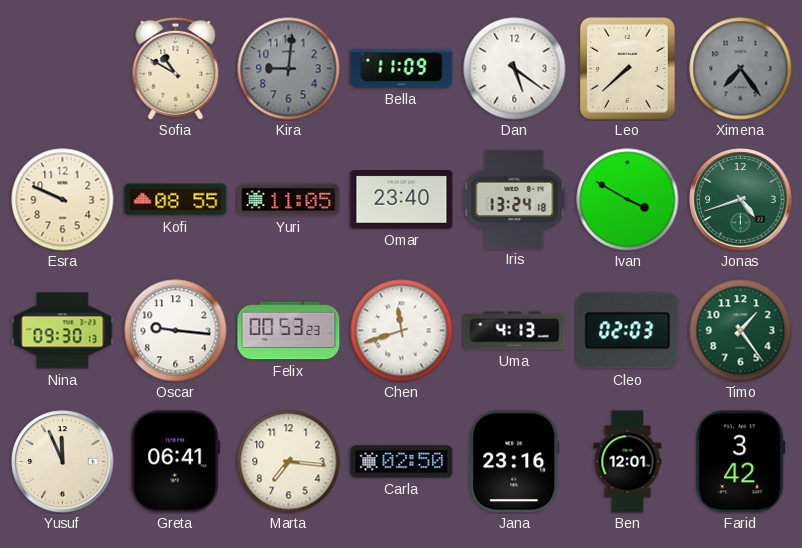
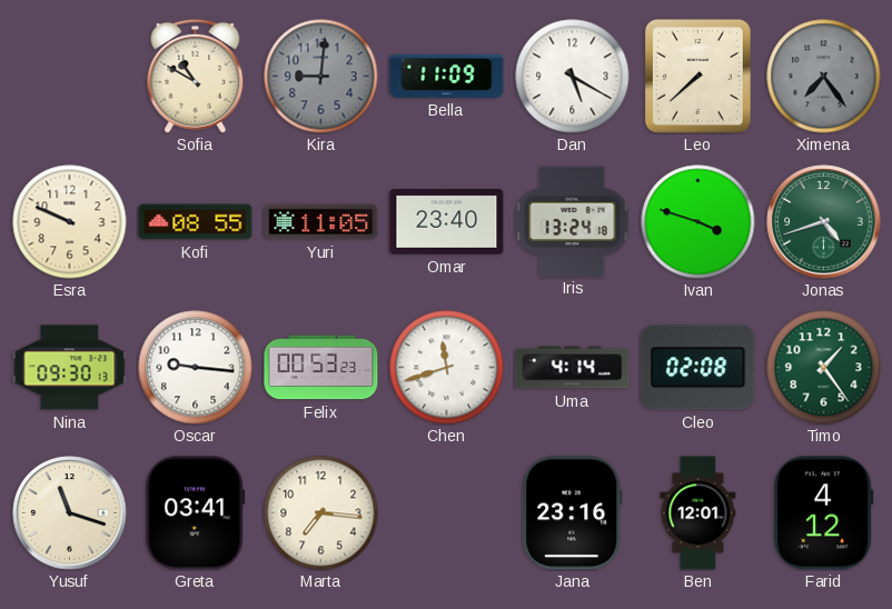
Dan: 5:21 -> 5:20
Ivan: 3:50 -> 3:48
Uma: 4:13 -> 4:14
Cleo: 02:03 -> 02:08
Yusuf: 11:56 -> 11:18
Greta: 06:41 -> 03:41
Carla: 02:50 -> none
Farid: 3:42 -> 4:12
